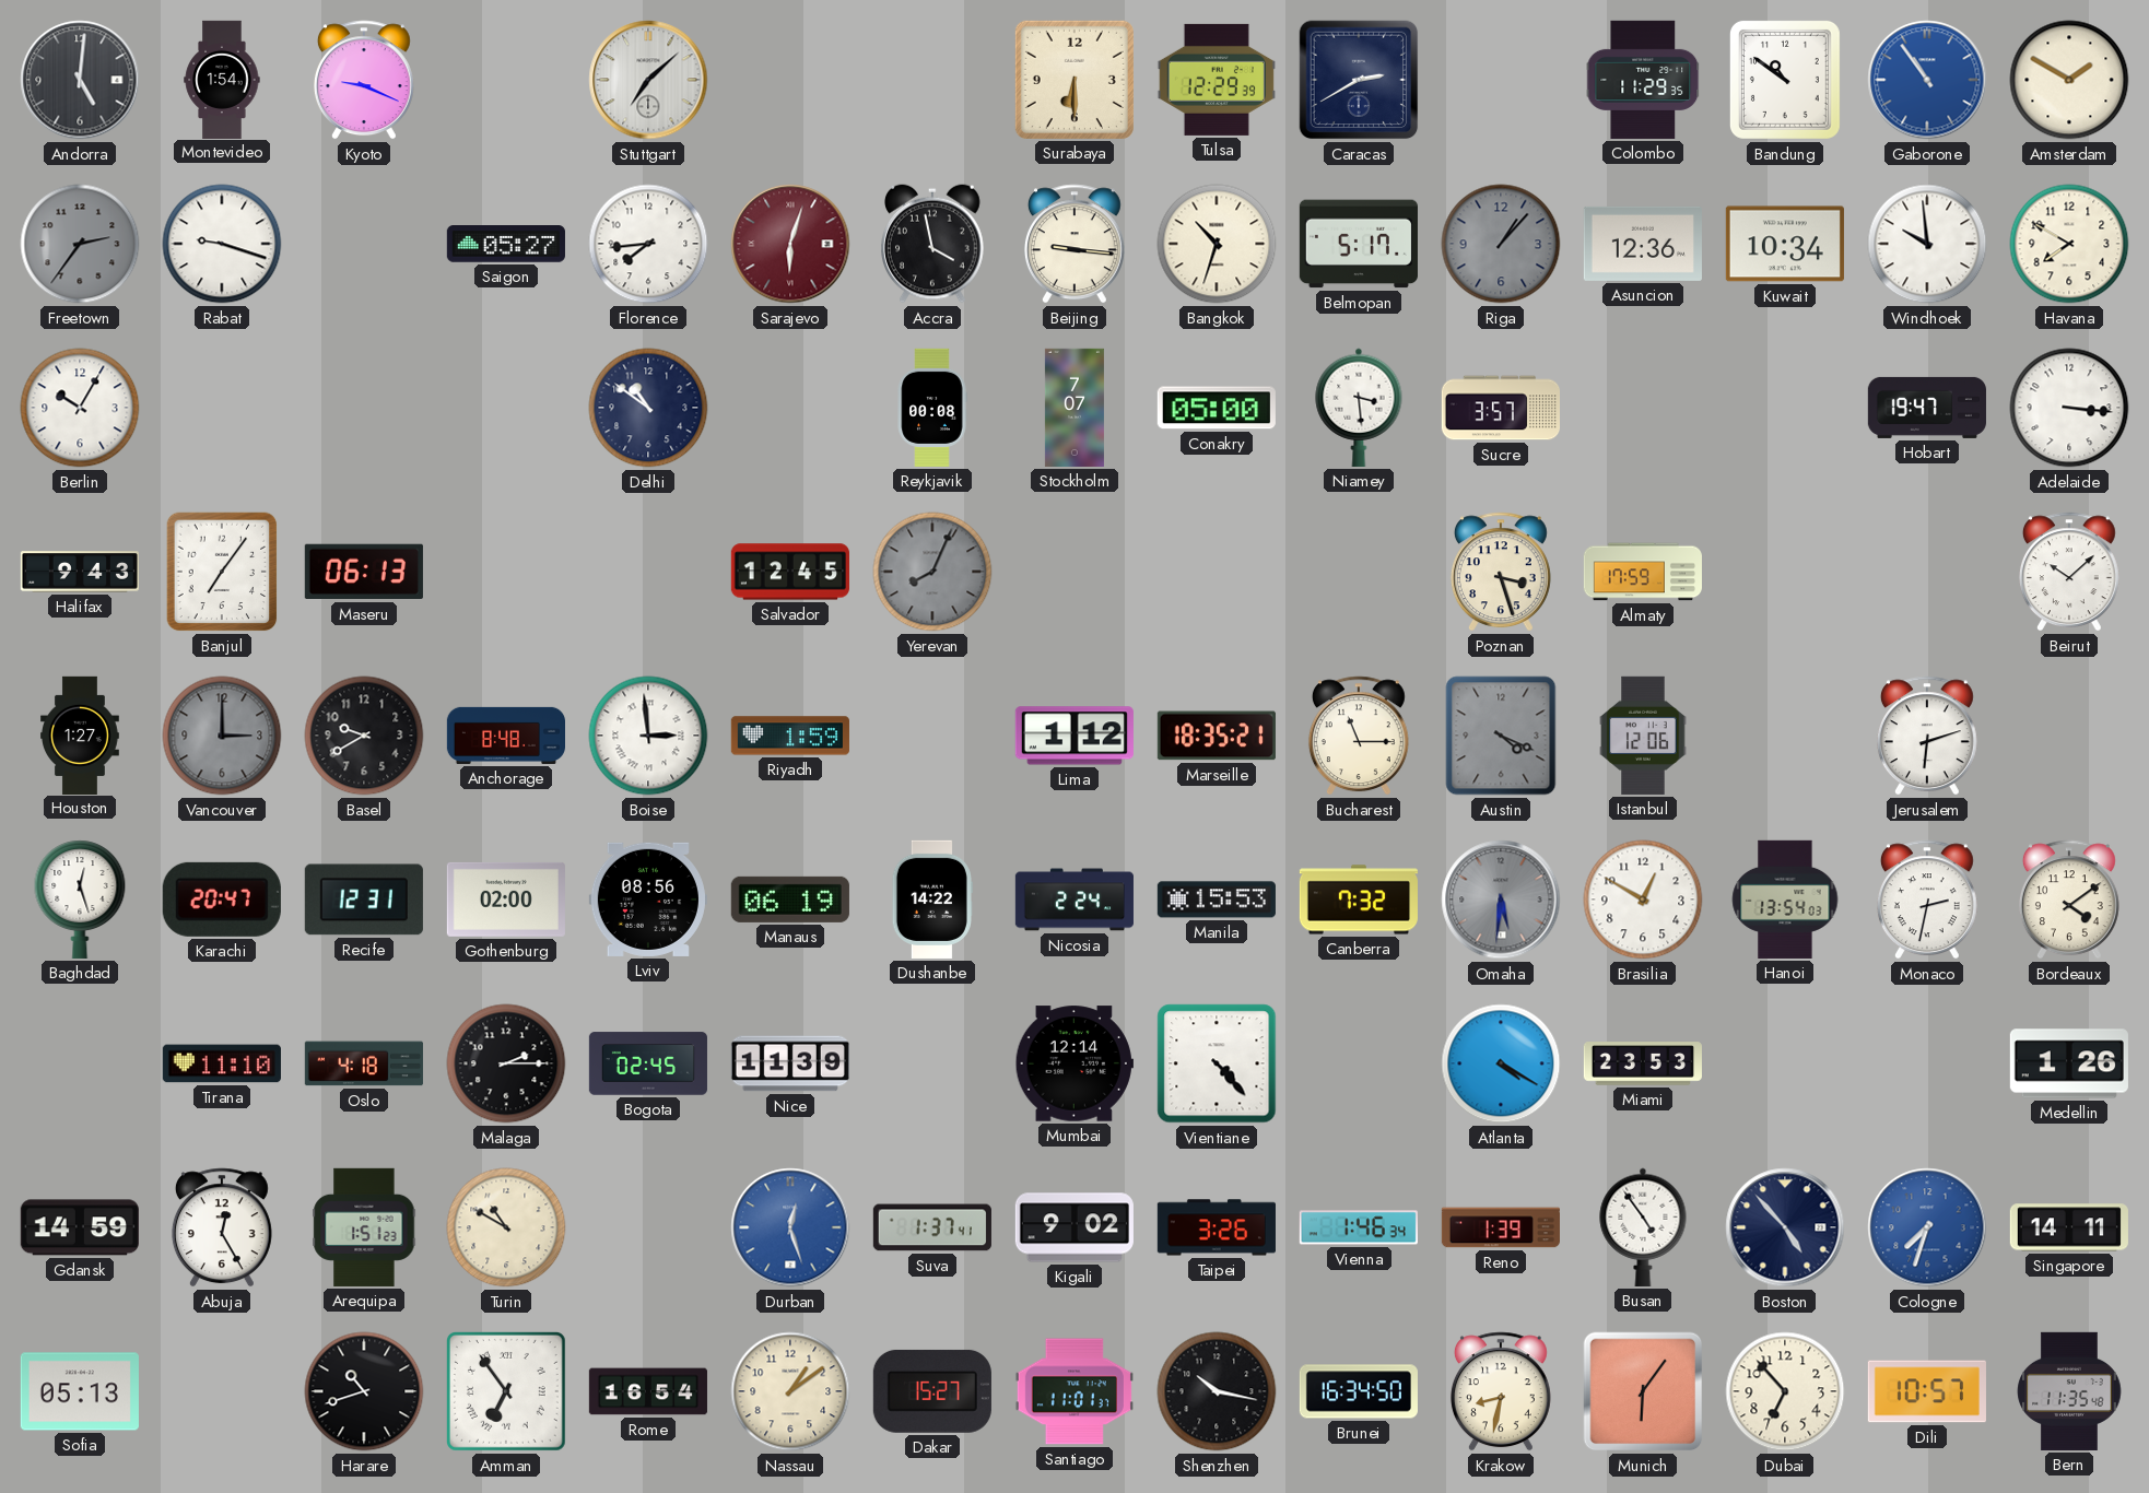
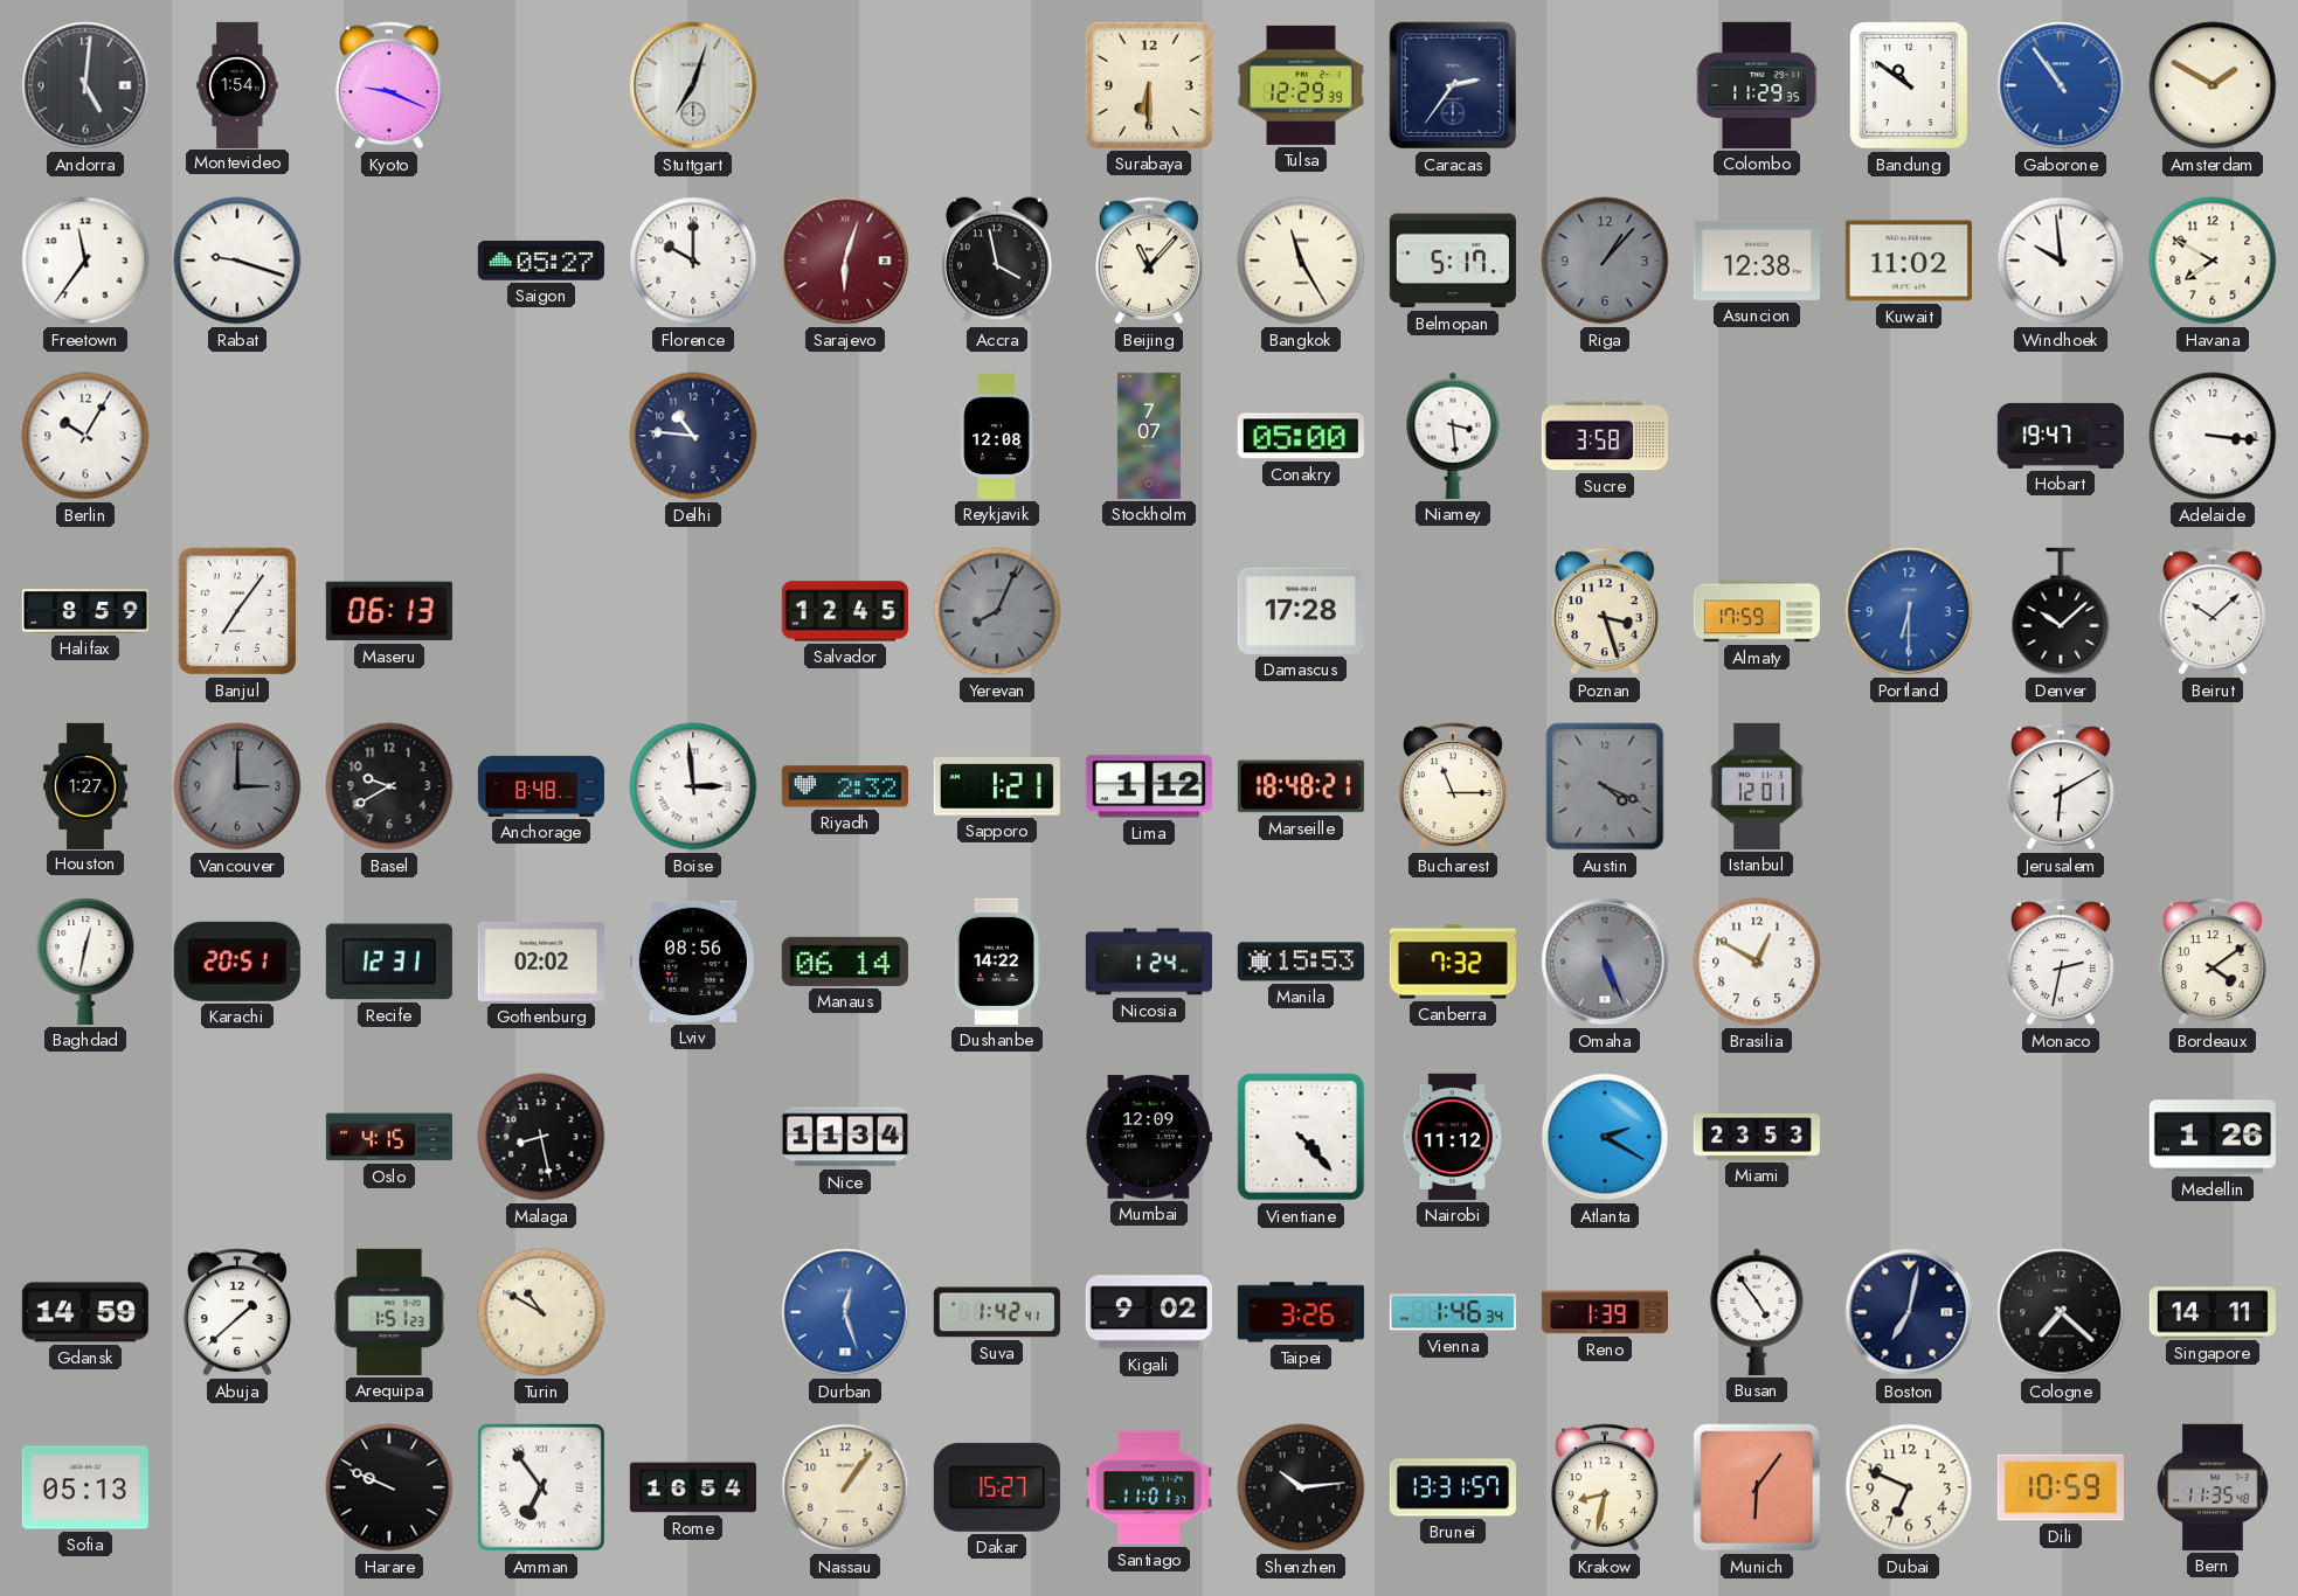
Stuttgart: 7:08 -> 7:03
Caracas: 2:40 -> 2:36
Freetown: 2:36 -> 11:36
Freetown dial: grey -> white
Florence: 7:44 -> 10:00
Beijing: 9:16 -> 11:07
Bangkok: 10:33 -> 11:25
Asuncion: 12:36 -> 12:38
Kuwait: 10:34 -> 11:02
Delhi: 10:51 -> 10:46
Reykjavik: 00:08 -> 12:08
Sucre: 3:57 -> 3:58
Halifax: 9:43 -> 8:59
Damascus: none -> 17:28
Portland: none -> 6:30
Denver: none -> 10:08
Riyadh: 1:59 -> 2:32
Sapporo: none -> 1:21
Marseille: 18:35 -> 18:48
Istanbul: 12:06 -> 12:01
Jerusalem: 6:12 -> 6:10
Baghdad: 12:27 -> 12:32
Karachi: 20:47 -> 20:51
Gothenburg: 02:00 -> 02:02
Manaus: 06:19 -> 06:14
Nicosia: 2:24 -> 1:24
Omaha: 5:31 -> 5:26
Hanoi: 13:54 -> none
Tirana: 11:10 -> none
Oslo: 4:18 -> 4:15
Malaga: 2:15 -> 8:28
Bogota: 02:45 -> none
Nice: 11:39 -> 11:34
Mumbai: 12:14 -> 12:09
Nairobi: none -> 11:12
Atlanta: 4:20 -> 2:20
Abuja: 12:25 -> 1:38
Suva: 1:37 -> 1:42
Boston: 4:53 -> 7:02
Cologne: 7:33 -> 7:22
Cologne dial: blue -> black
Harare: 10:42 -> 9:49
Nassau: 1:09 -> 1:06
Shenzhen: 10:17 -> 10:14
Brunei: 16:34 -> 13:31
Dubai: 6:53 -> 6:49
Dili: 10:57 -> 10:59
